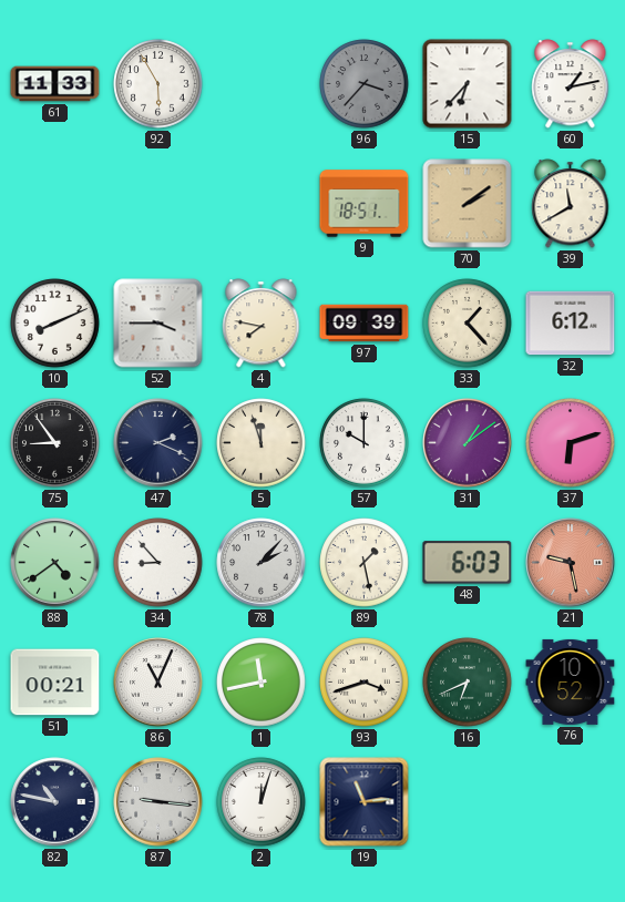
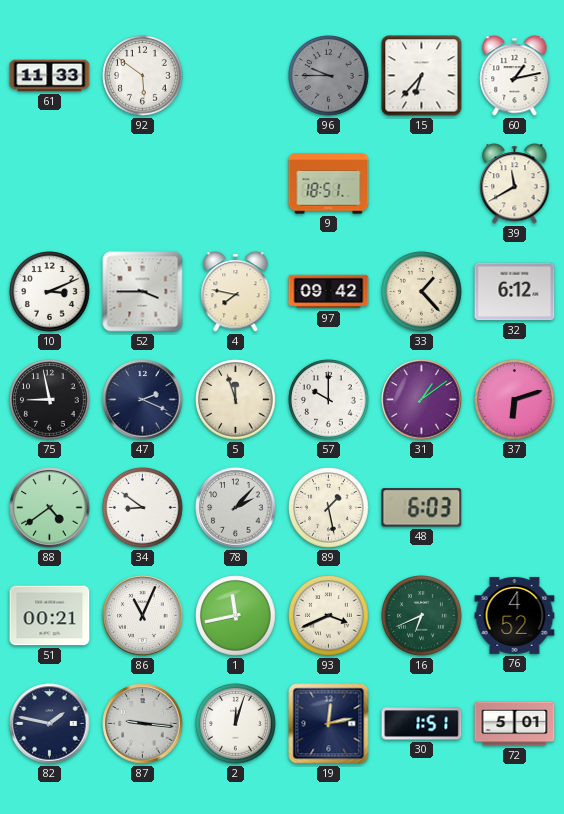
92: 5:55 -> 5:51
96: 3:37 -> 9:45
70: 2:09 -> none
10: 8:11 -> 3:11
97: 09:39 -> 09:42
75: 8:54 -> 8:58
34: 8:53 -> 8:51
21: 9:28 -> none
93: 3:42 -> 3:41
76: 10:52 -> 4:52
82: 10:47 -> 1:47
19: 11:14 -> 12:13
30: none -> 1:51
72: none -> 5:01
